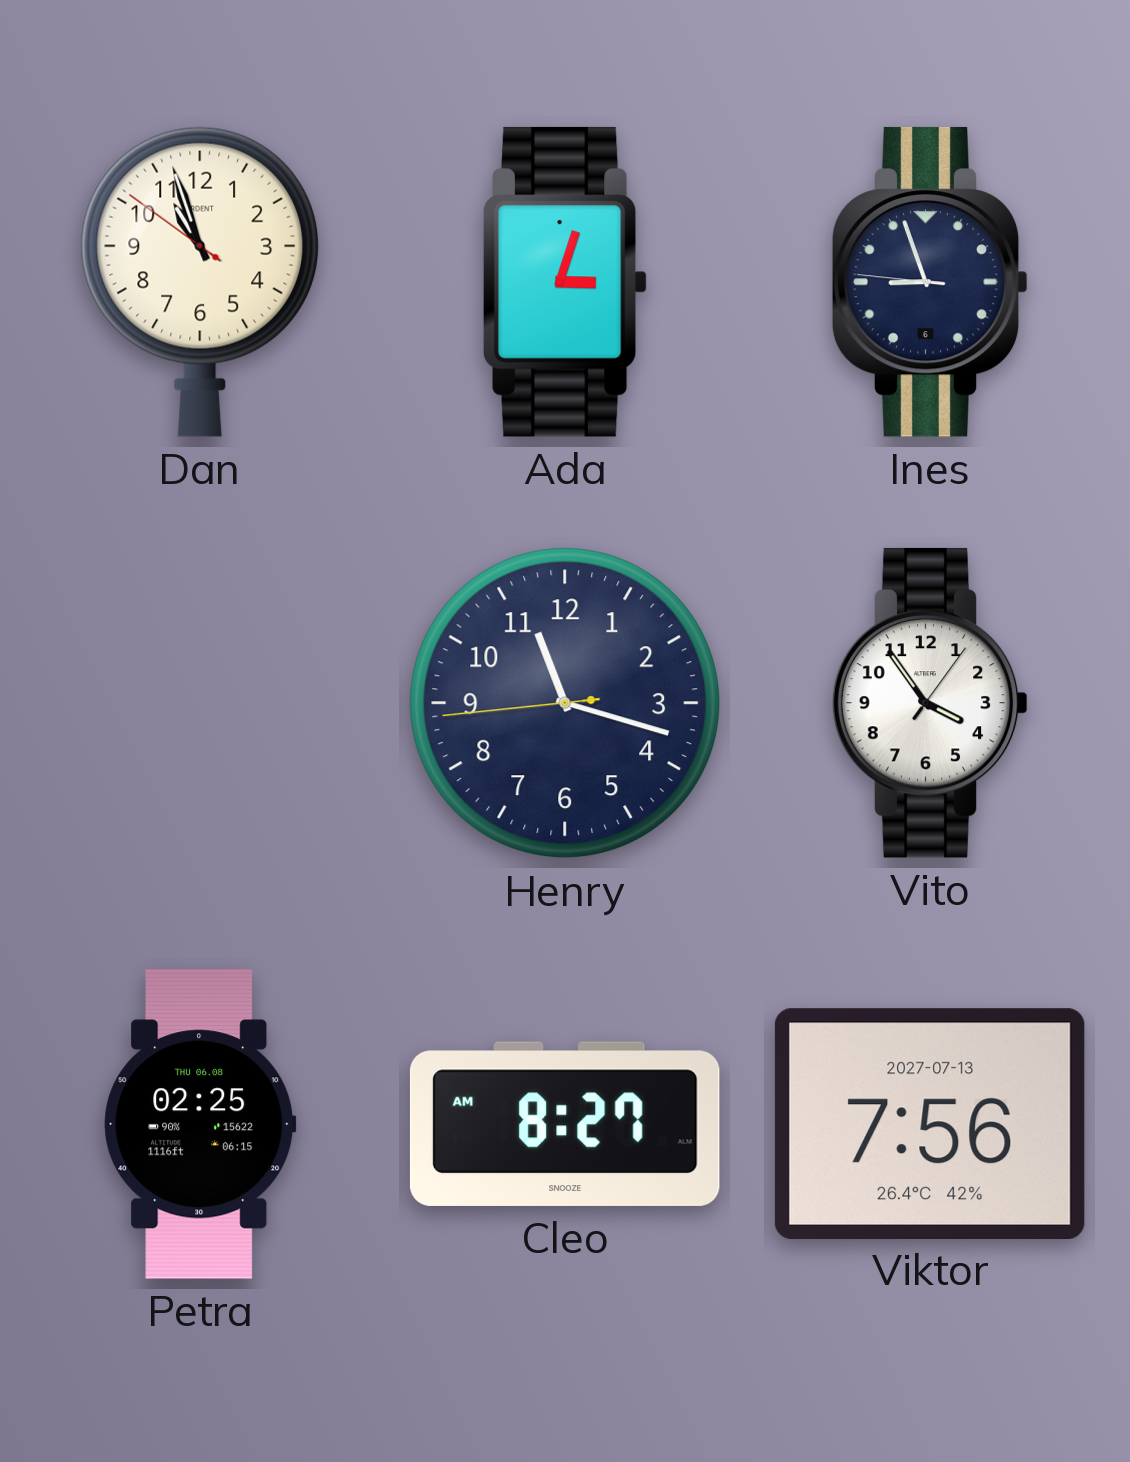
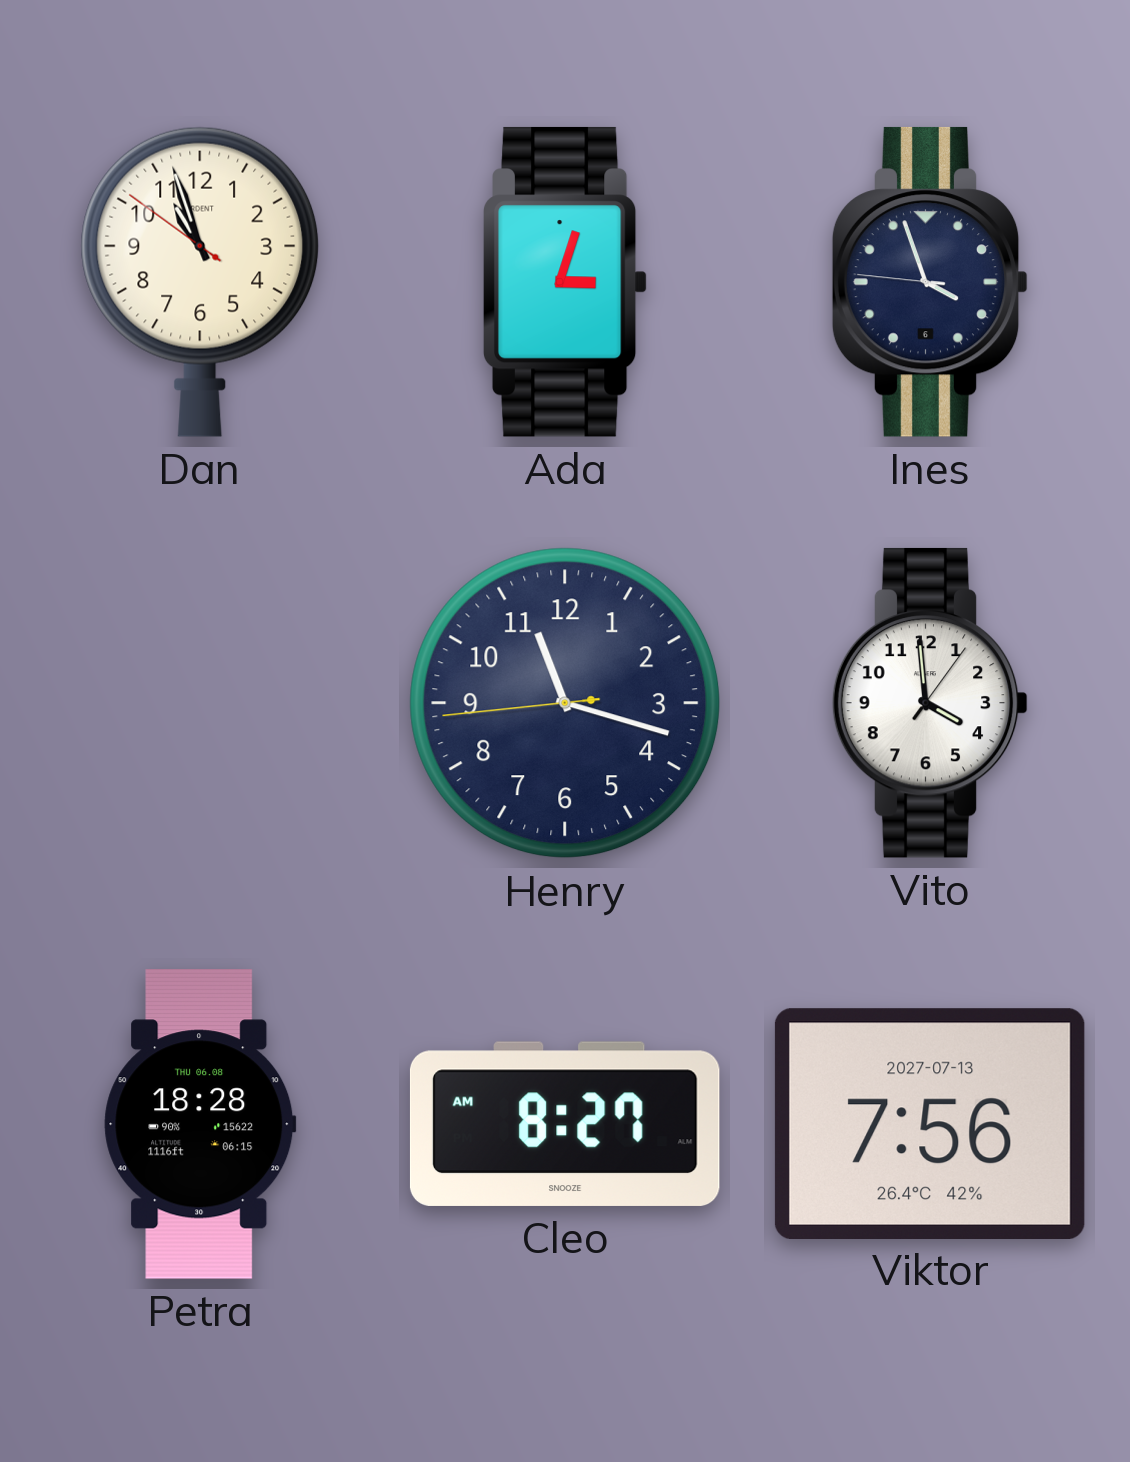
Ines: 8:56 -> 3:56
Vito: 3:54 -> 3:59
Petra: 02:25 -> 18:28
